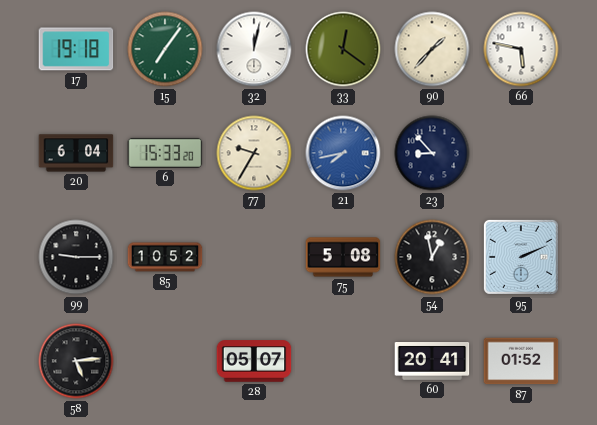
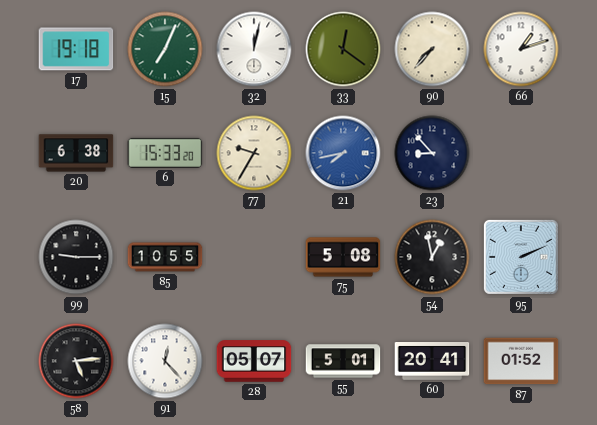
15: 7:06 -> 7:04
90: 1:37 -> 7:37
66: 5:47 -> 1:12
20: 6:04 -> 6:38
85: 10:52 -> 10:55
91: none -> 12:23
55: none -> 5:01
